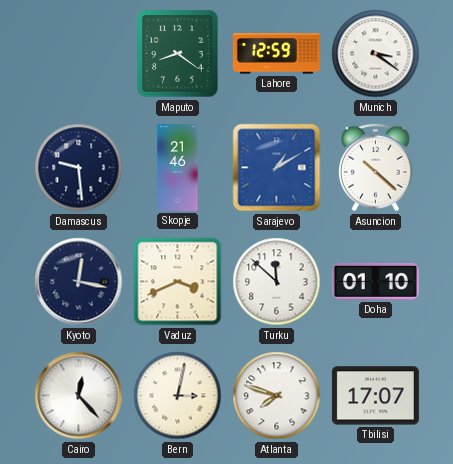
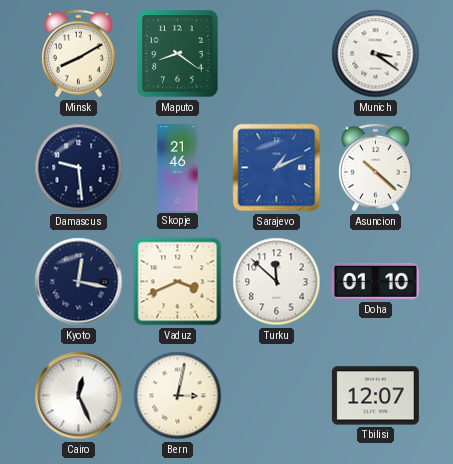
Minsk: none -> 8:10
Lahore: 12:59 -> none
Sarajevo: 1:10 -> 1:11
Cairo: 12:23 -> 12:26
Atlanta: 7:48 -> none
Tbilisi: 17:07 -> 12:07
